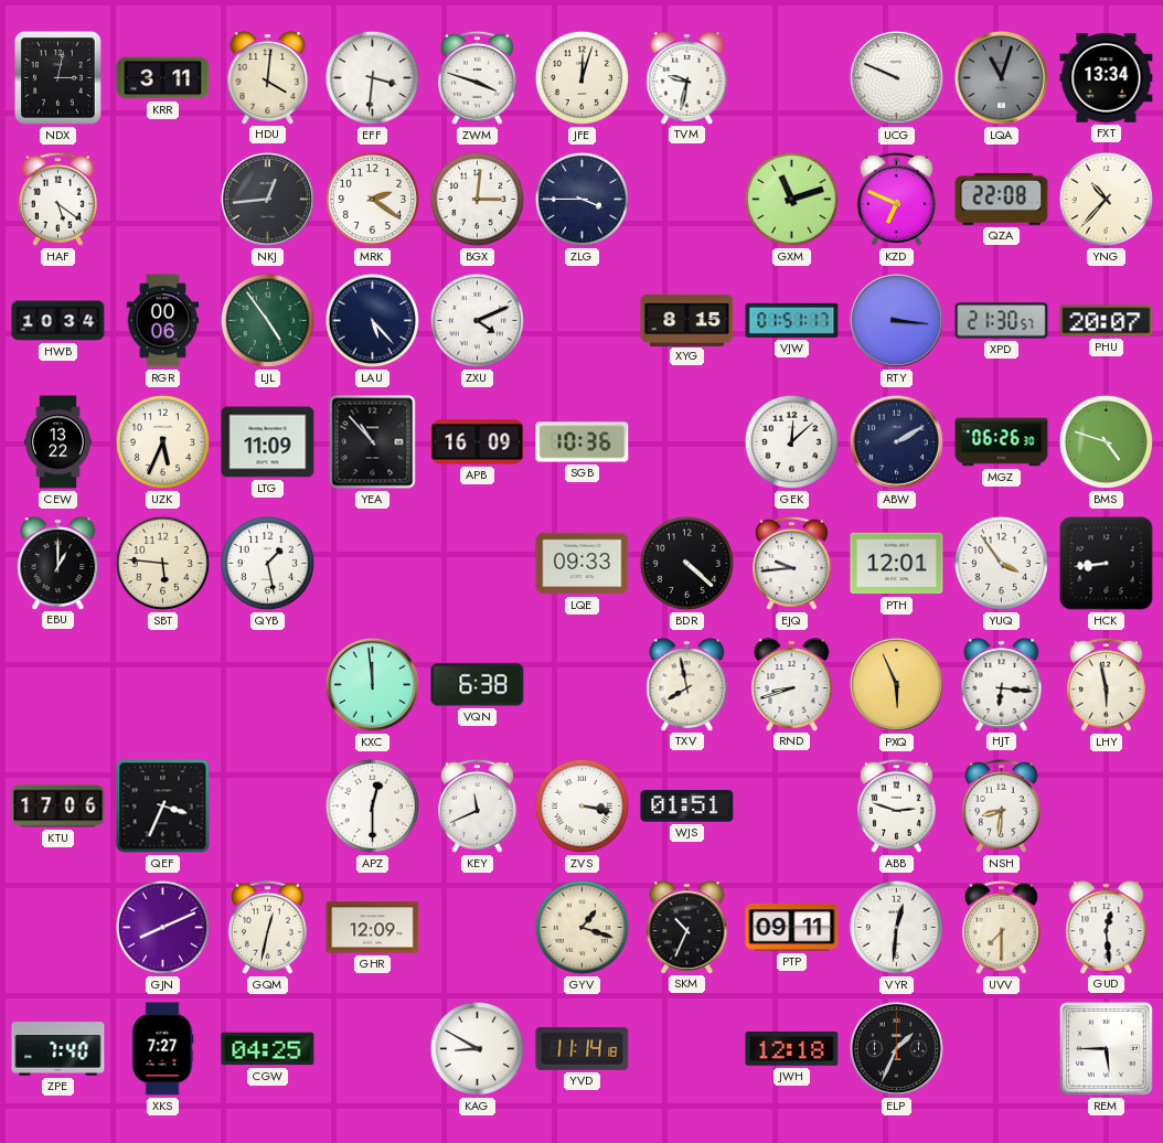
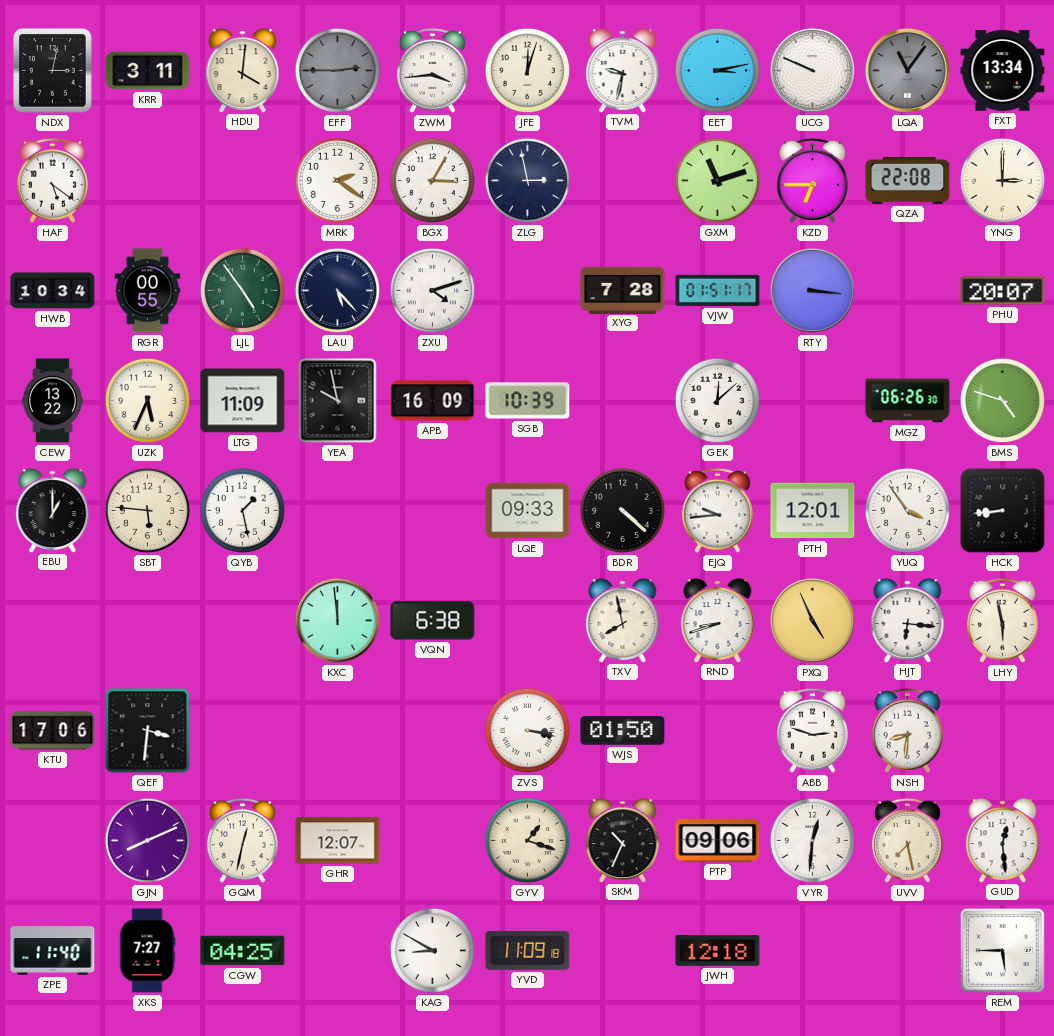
EFF: 3:31 -> 2:45
EFF dial: white -> grey
ZWM: 3:48 -> 3:44
EET: none -> 3:13
LQA: 11:03 -> 11:06
NKJ: 12:44 -> none
BGX: 3:01 -> 3:05
ZLG: 3:45 -> 2:58
KZD: 6:49 -> 6:45
YNG: 10:37 -> 3:00
RGR: 00:06 -> 00:55
ZXU: 4:11 -> 4:12
XYG: 8:15 -> 7:28
XPD: 21:30 -> none
YEA: 10:53 -> 9:58
SGB: 10:36 -> 10:39
ABW: 2:10 -> none
PXQ: 5:56 -> 4:56
QEF: 3:34 -> 3:31
APZ: 12:30 -> none
KEY: 11:41 -> none
WJS: 01:51 -> 01:50
GHR: 12:09 -> 12:07
PTP: 09:11 -> 09:06
UVV: 7:30 -> 7:28
ZPE: 7:40 -> 11:40
YVD: 11:14 -> 11:09
ELP: 1:34 -> none
